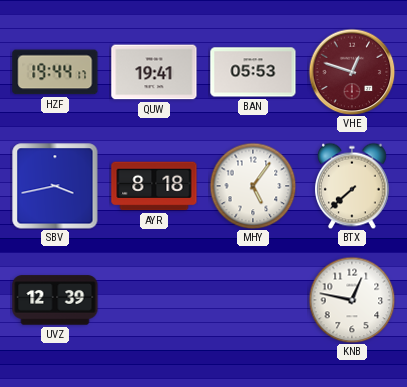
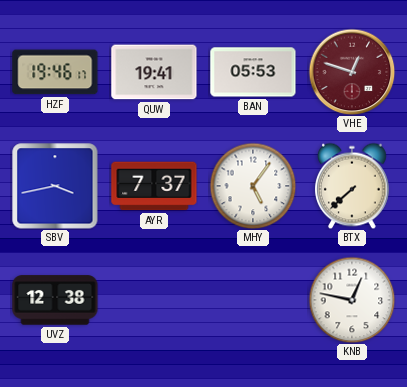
HZF: 19:44 -> 19:46
AYR: 8:18 -> 7:37
UVZ: 12:39 -> 12:38
